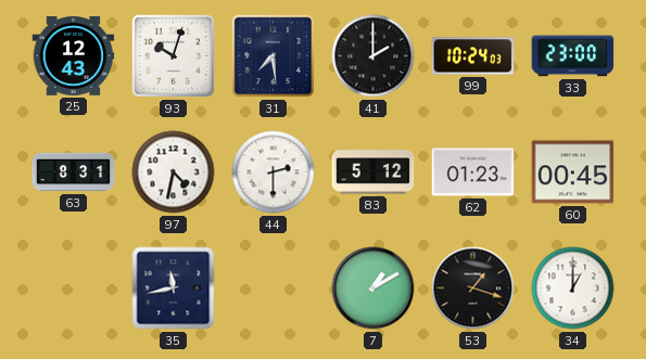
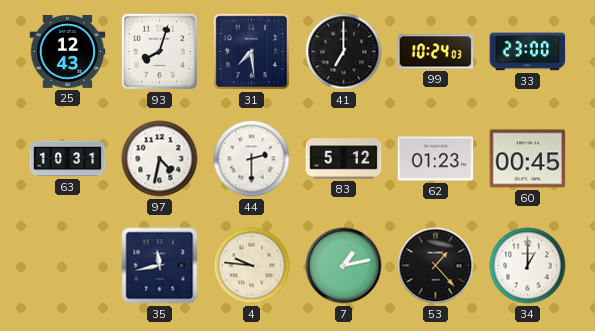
93: 10:03 -> 8:03
41: 2:00 -> 7:00
63: 8:31 -> 10:31
4: none -> 9:46
7: 1:10 -> 1:13
53: 1:18 -> 1:23
